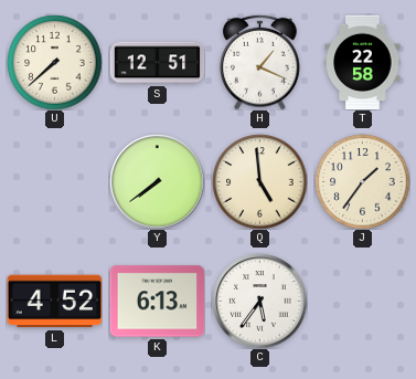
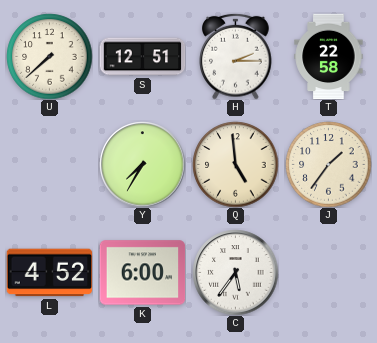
H: 1:19 -> 2:15
Y: 7:39 -> 7:35
K: 6:13 -> 6:00
